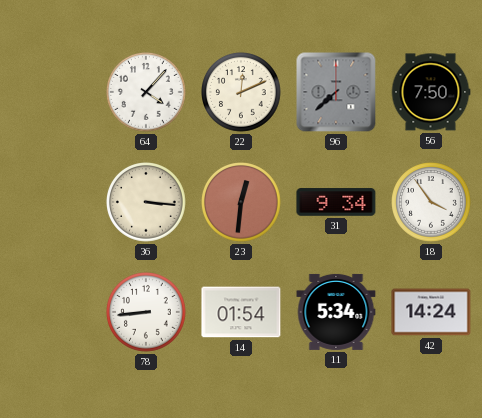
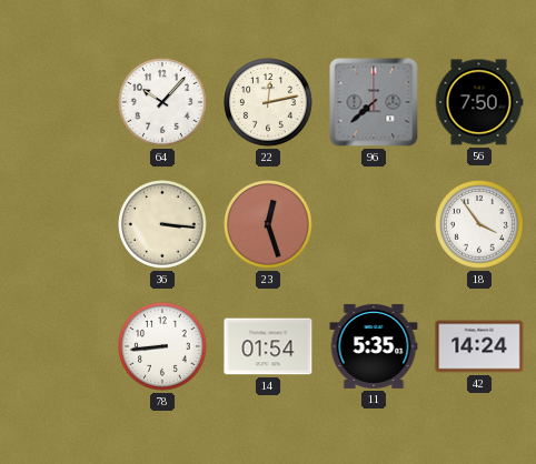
64: 4:07 -> 10:07
22: 12:11 -> 12:13
23: 12:31 -> 12:27
31: 9:34 -> none
11: 5:34 -> 5:35
